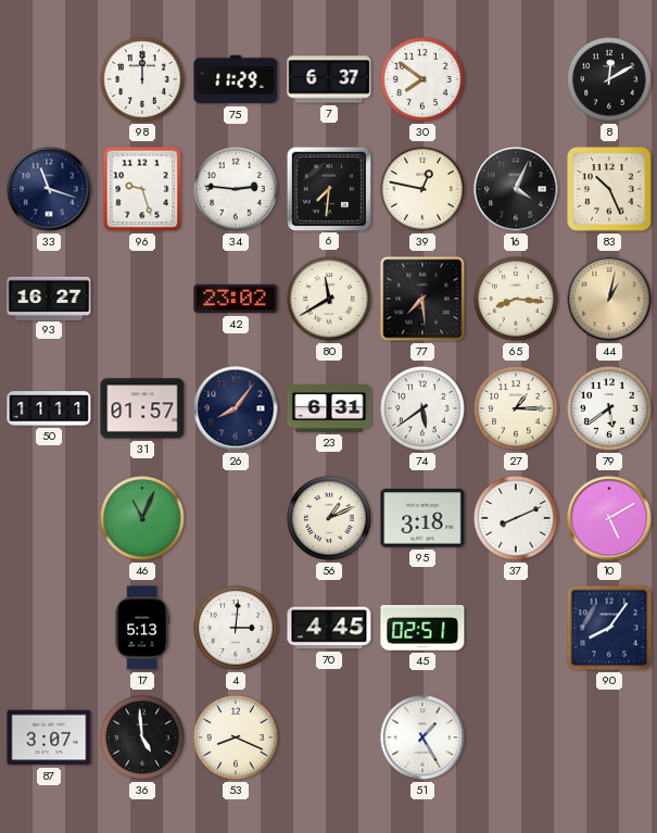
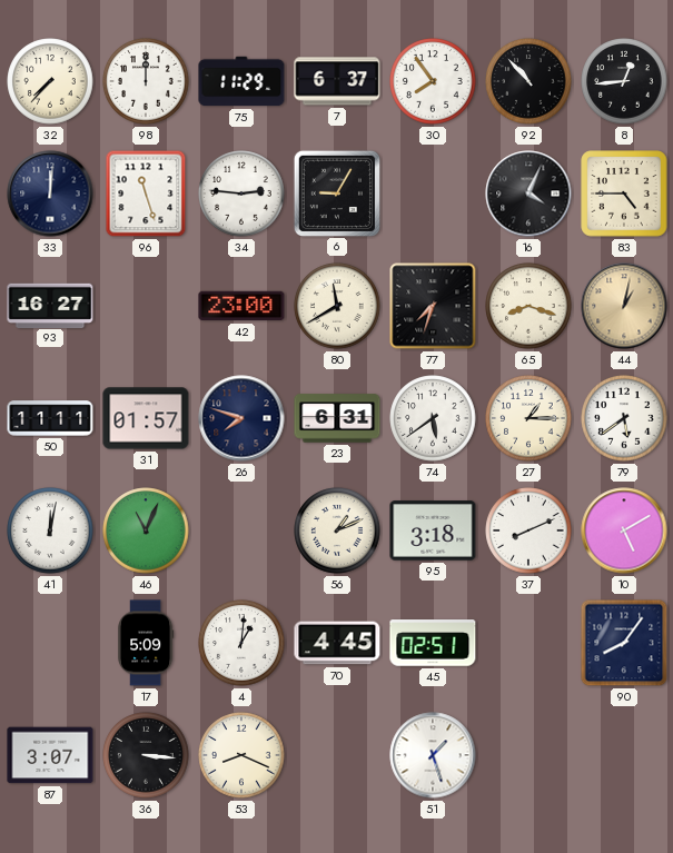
32: none -> 7:37
30: 7:51 -> 7:54
92: none -> 10:53
8: 12:10 -> 12:44
33: 11:18 -> 12:01
96: 9:27 -> 11:27
6: 7:31 -> 9:05
39: 12:47 -> none
83: 10:26 -> 4:45
42: 23:02 -> 23:00
77: 7:29 -> 7:33
65: 8:16 -> 8:18
26: 8:06 -> 7:48
41: none -> 12:02
17: 5:13 -> 5:09
4: 3:01 -> 1:01
36: 4:59 -> 3:16
51: 1:25 -> 1:27
